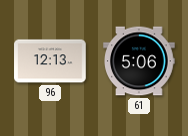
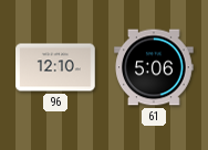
96: 12:13 -> 12:10
